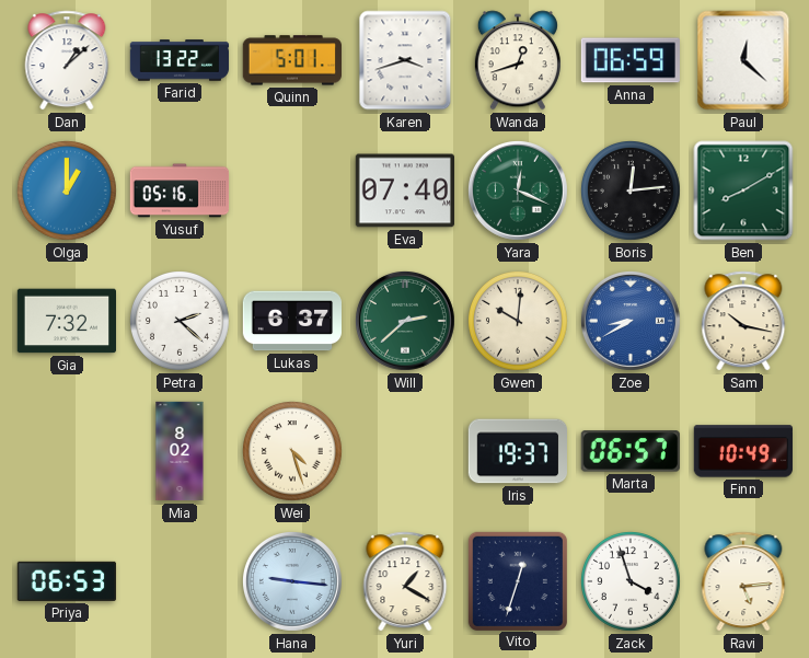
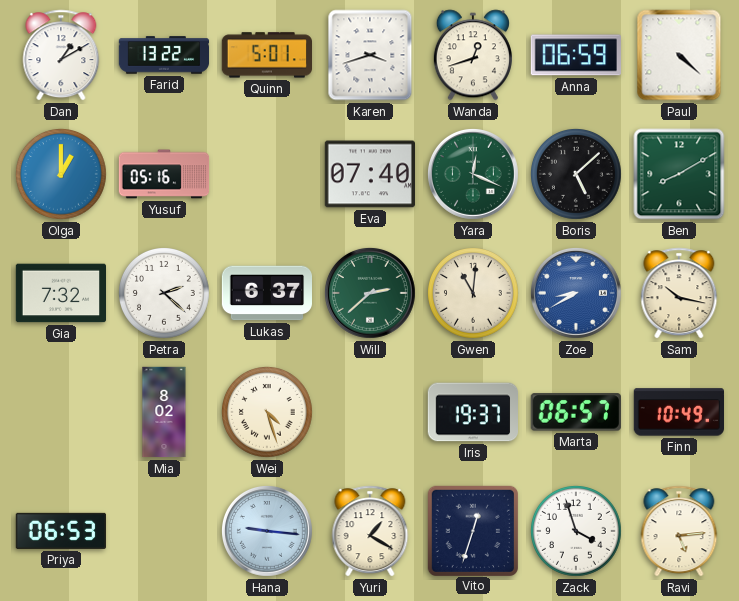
Dan: 1:08 -> 1:10
Paul: 12:22 -> 4:22
Boris: 12:14 -> 5:08
Gwen: 10:01 -> 11:01
